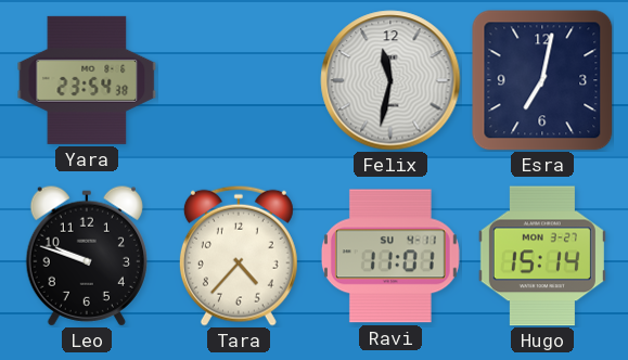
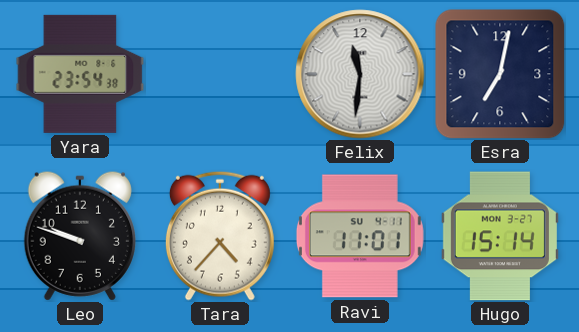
Felix: 11:32 -> 11:31
